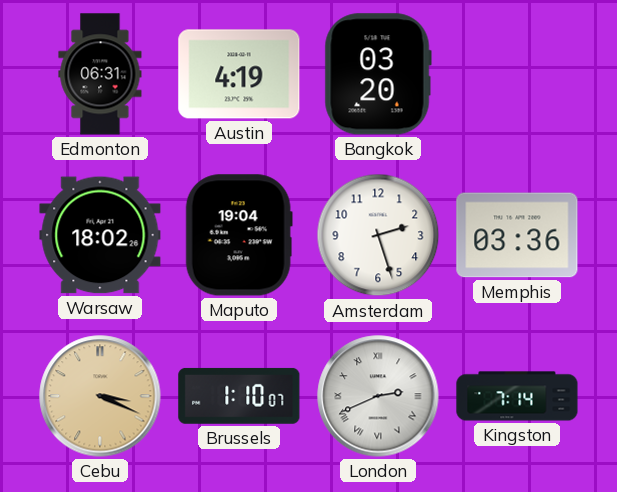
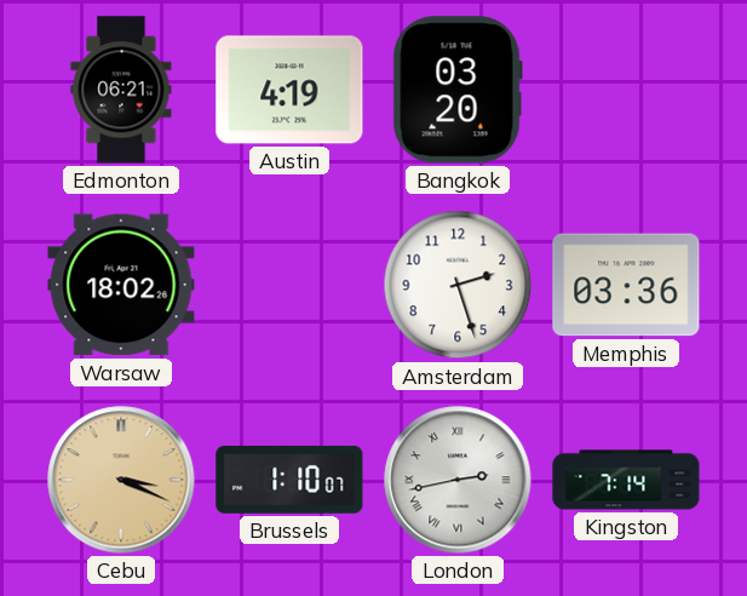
Edmonton: 06:31 -> 06:21
Maputo: 19:04 -> none
London: 2:41 -> 2:43
